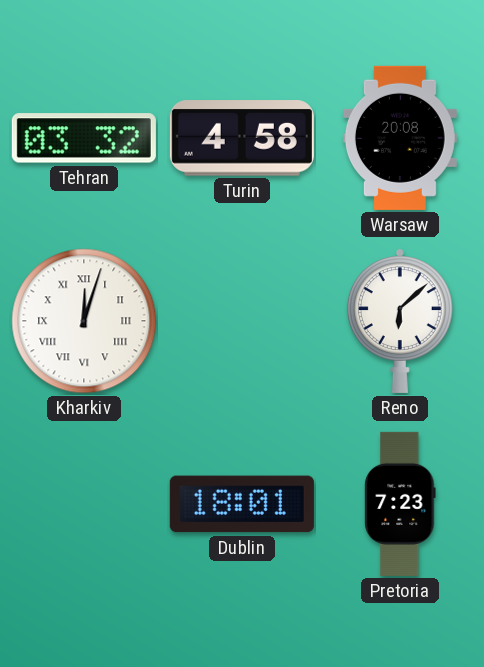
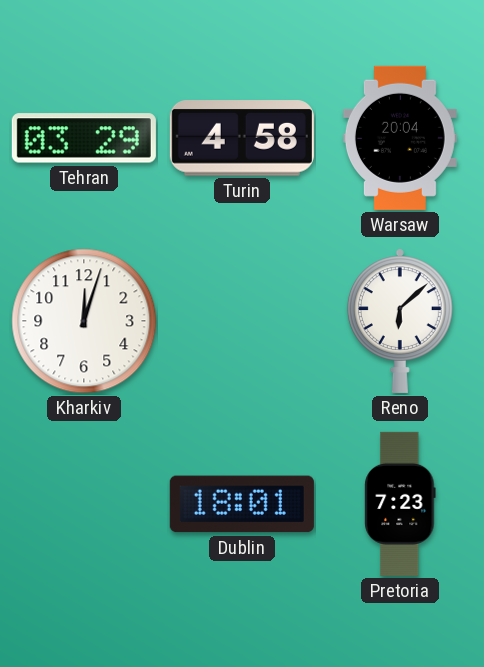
Tehran: 03:32 -> 03:29
Warsaw: 20:08 -> 20:04
Kharkiv numerals: Roman -> Arabic
